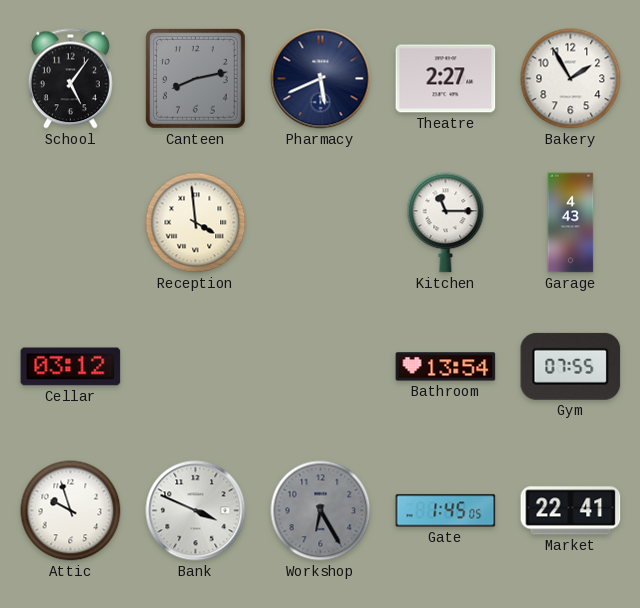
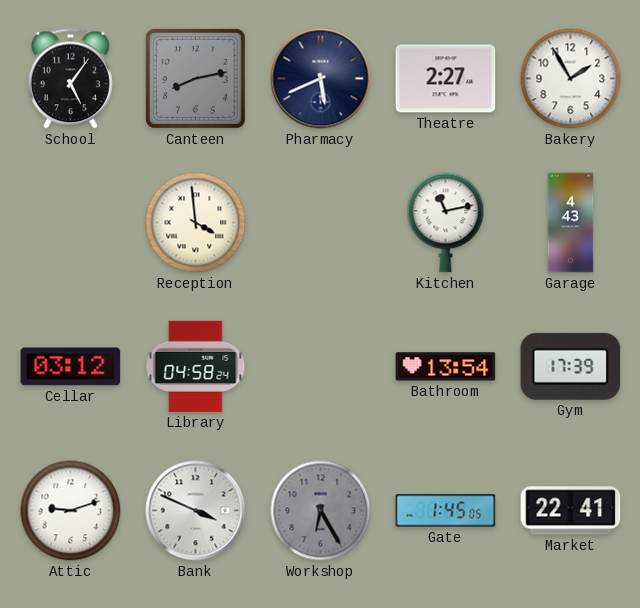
Kitchen: 11:15 -> 11:13
Library: none -> 04:58
Gym: 07:55 -> 17:39
Attic: 9:57 -> 9:12
